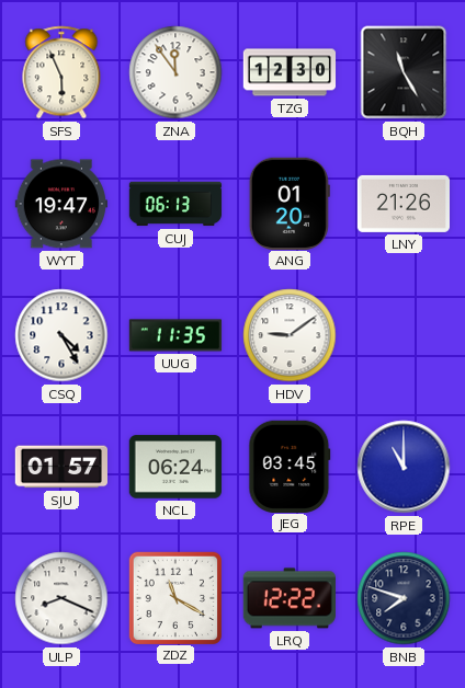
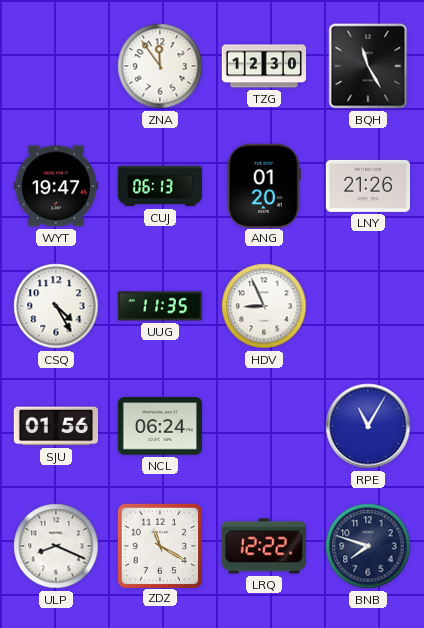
SFS: 5:56 -> none
HDV: 9:09 -> 8:56
SJU: 01:57 -> 01:56
JEG: 03:45 -> none
RPE: 11:00 -> 11:05
